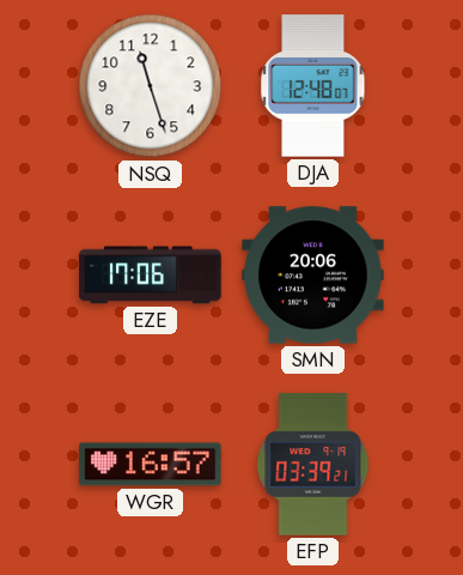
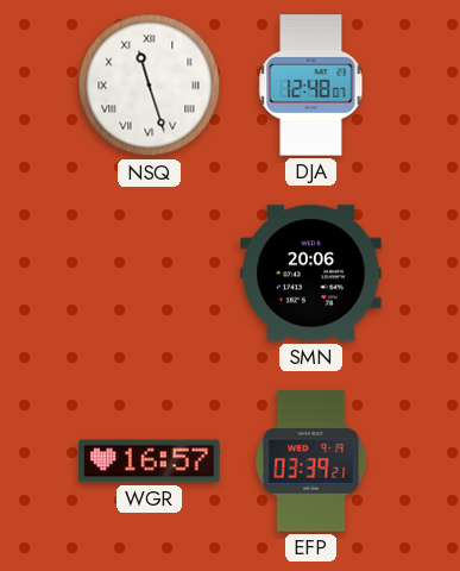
NSQ numerals: Arabic -> Roman
EZE: 17:06 -> none
